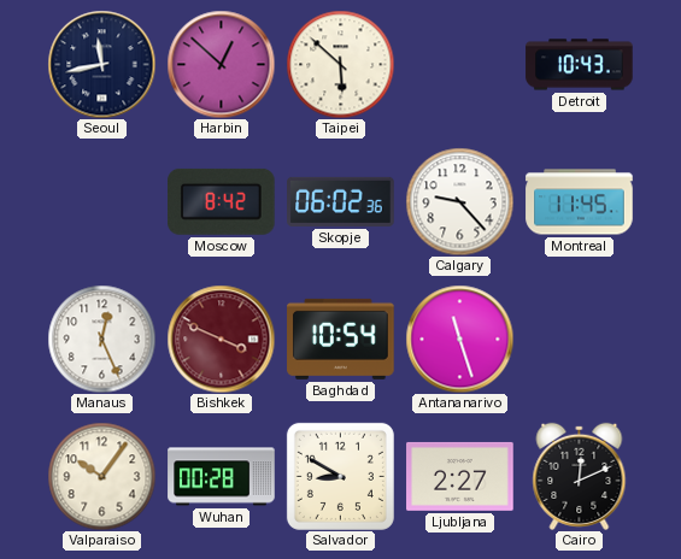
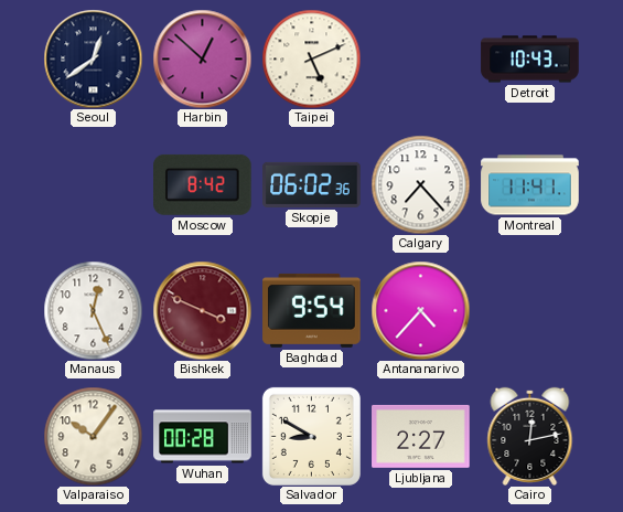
Seoul: 11:43 -> 12:39
Taipei: 5:52 -> 5:11
Calgary: 9:23 -> 7:23
Montreal: 11:45 -> 11:41
Baghdad: 10:54 -> 9:54
Antananarivo: 11:27 -> 4:37
Cairo: 12:11 -> 12:13
